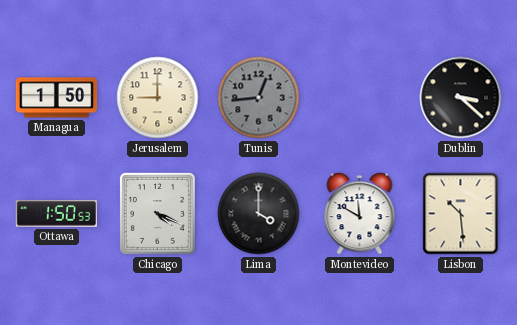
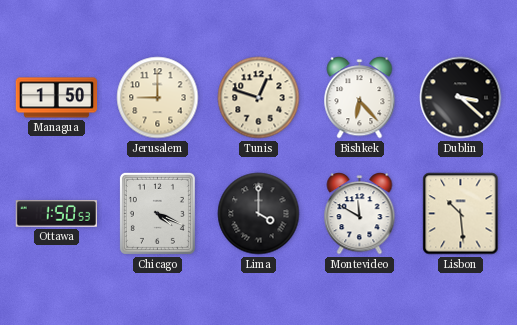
Tunis: 12:44 -> 12:48
Tunis dial: grey -> cream
Bishkek: none -> 6:23
